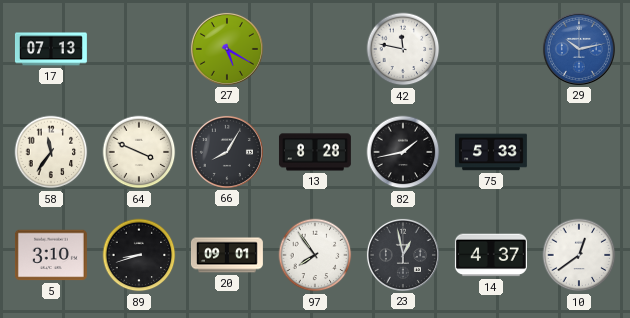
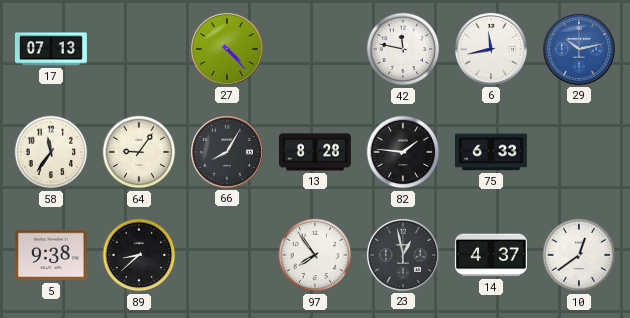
27: 5:20 -> 4:23
6: none -> 11:43
64: 3:49 -> 9:06
82: 1:43 -> 1:46
75: 5:33 -> 6:33
5: 3:10 -> 9:38
89: 8:42 -> 8:38
20: 09:01 -> none
